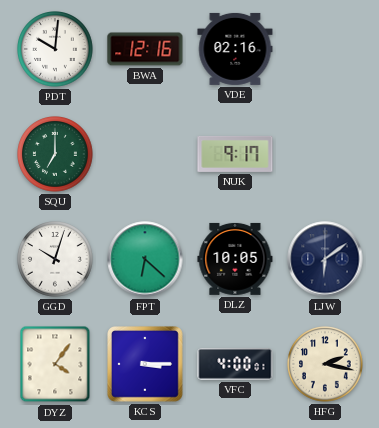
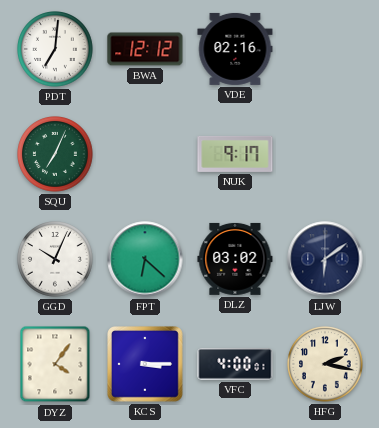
PDT: 10:01 -> 7:01
BWA: 12:16 -> 12:12
SQU: 7:00 -> 7:04
GGD: 10:03 -> 10:04
DLZ: 10:05 -> 03:02
